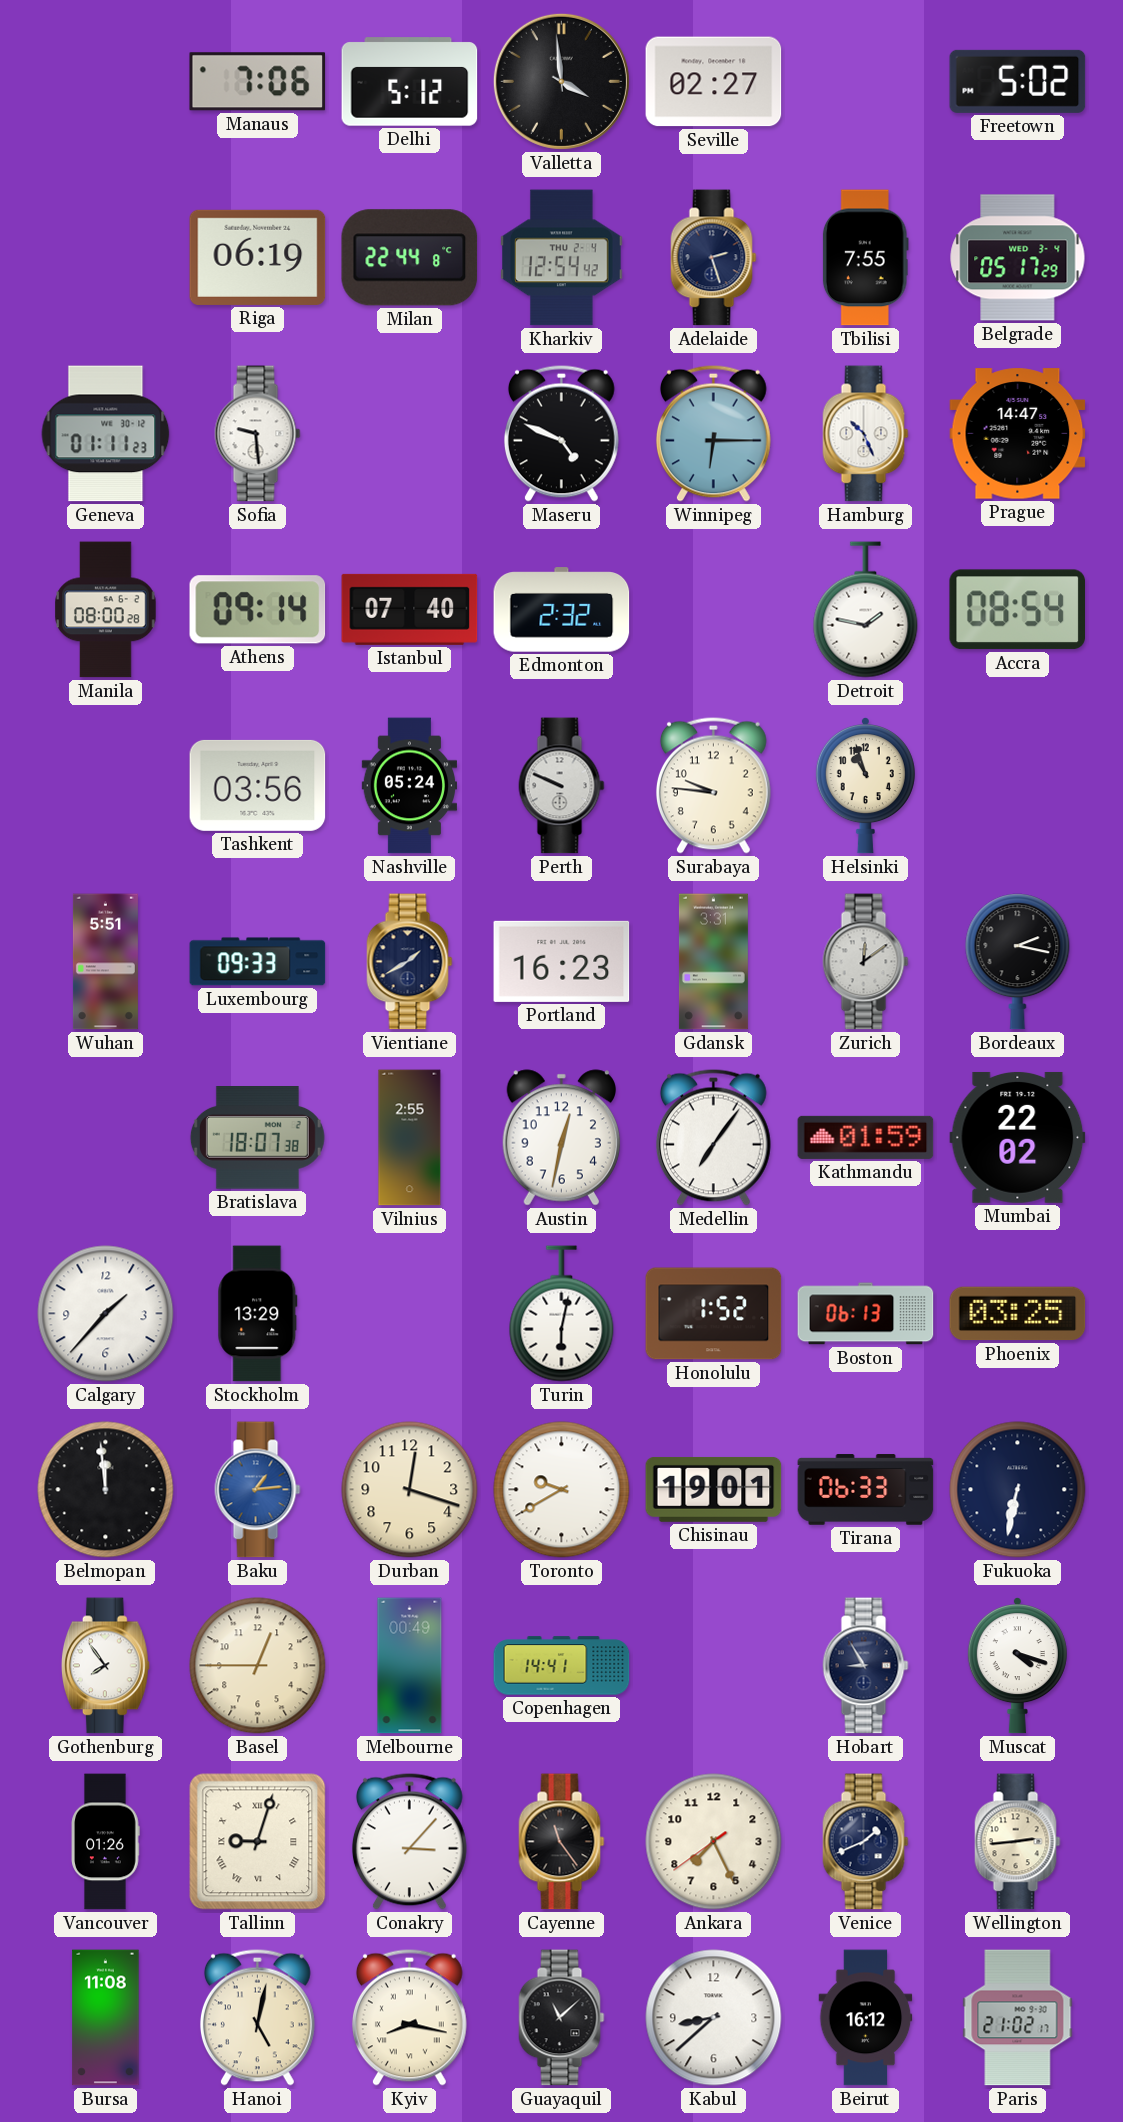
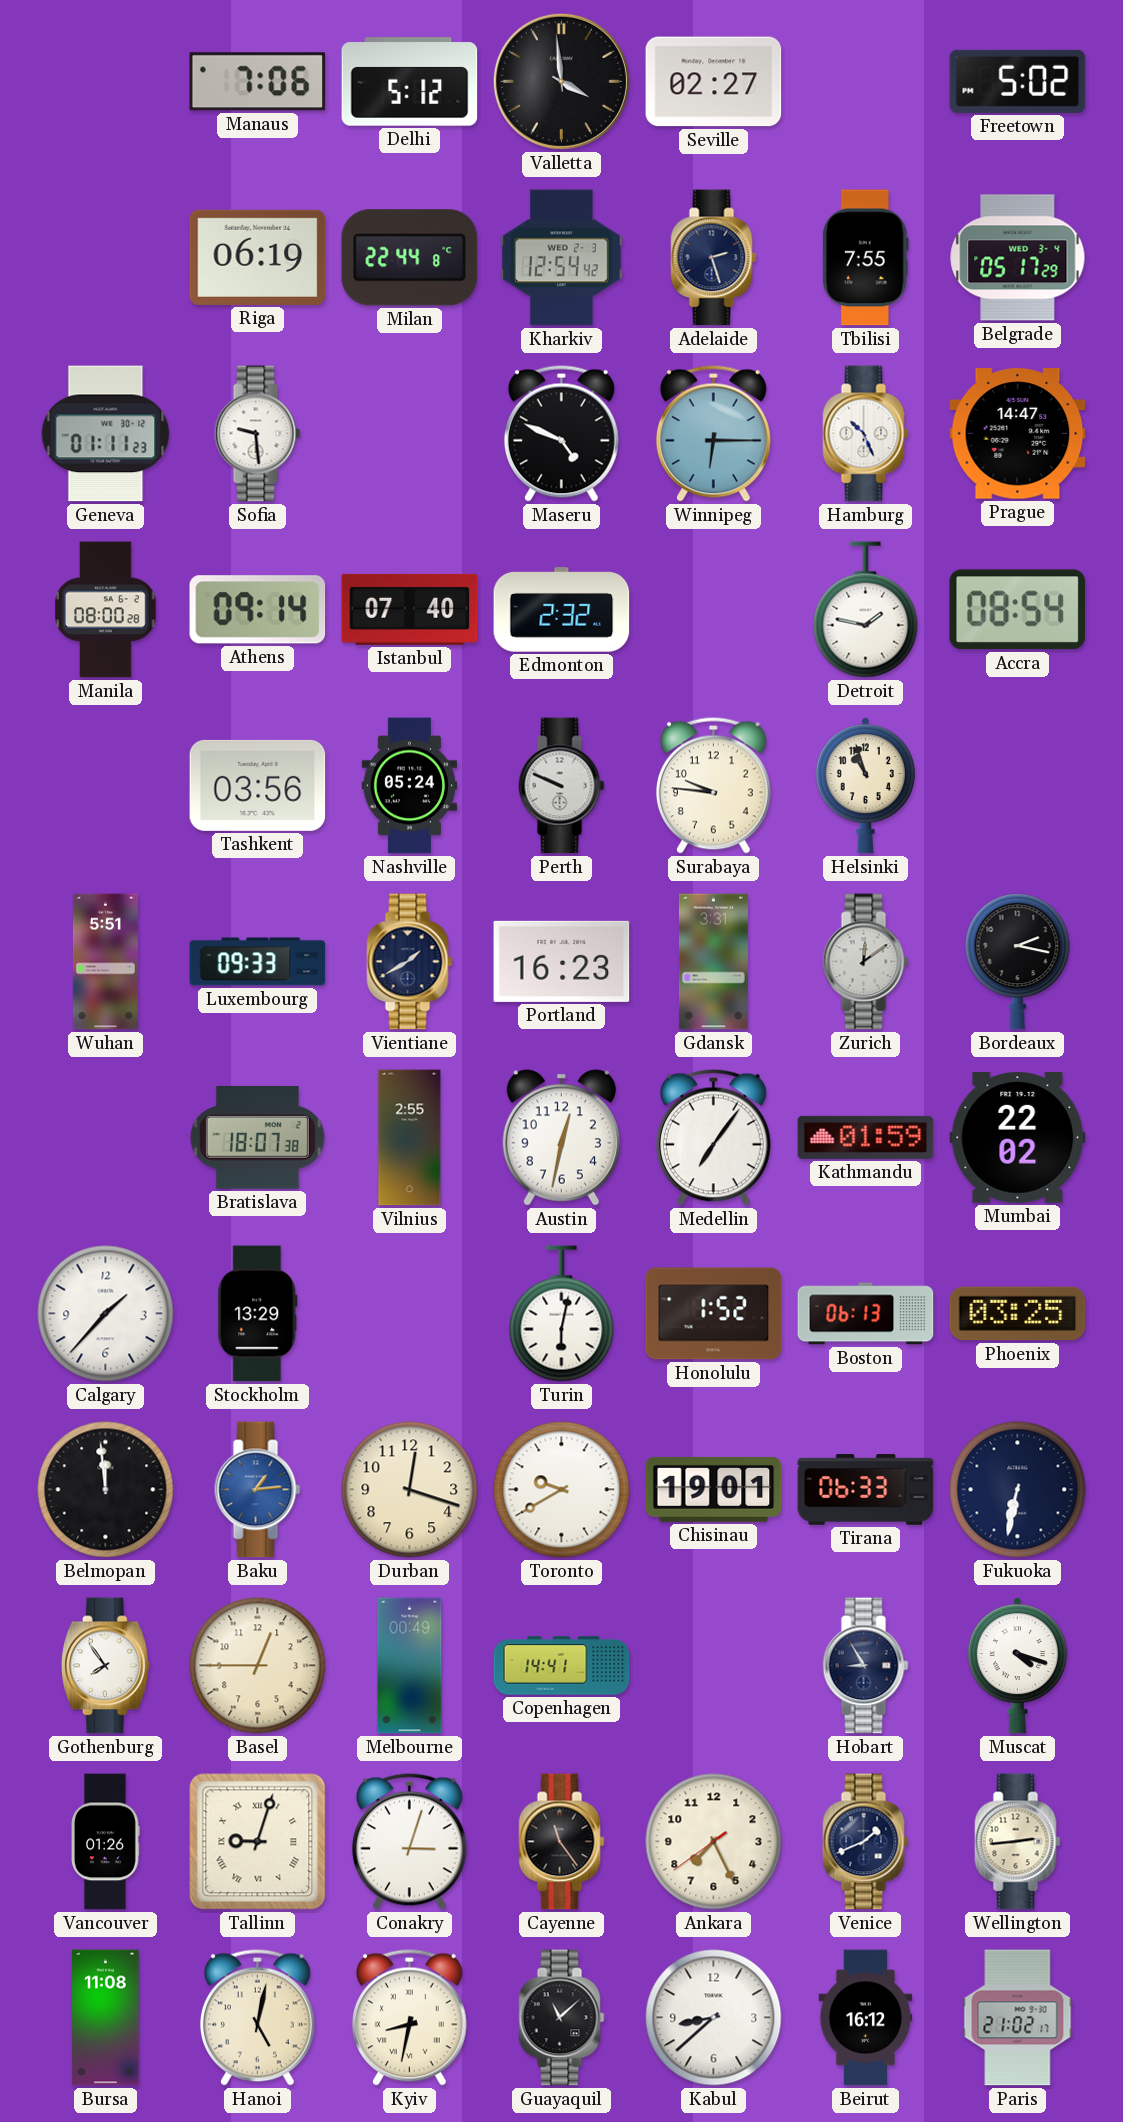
Kharkiv date: THU 2-4 -> WED 2-3
Conakry: 3:07 -> 3:03
Kyiv: 8:17 -> 8:32
